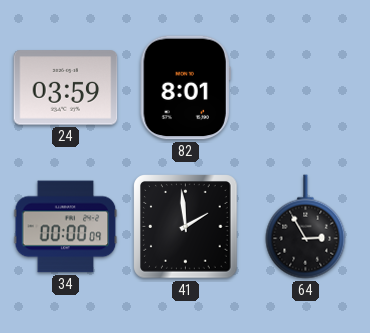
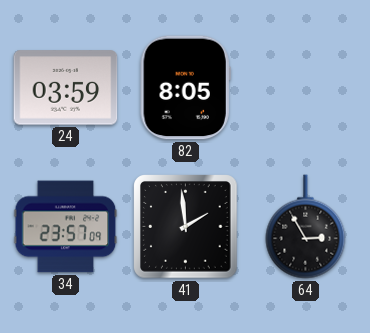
82: 8:01 -> 8:05
34: 00:00 -> 23:57
